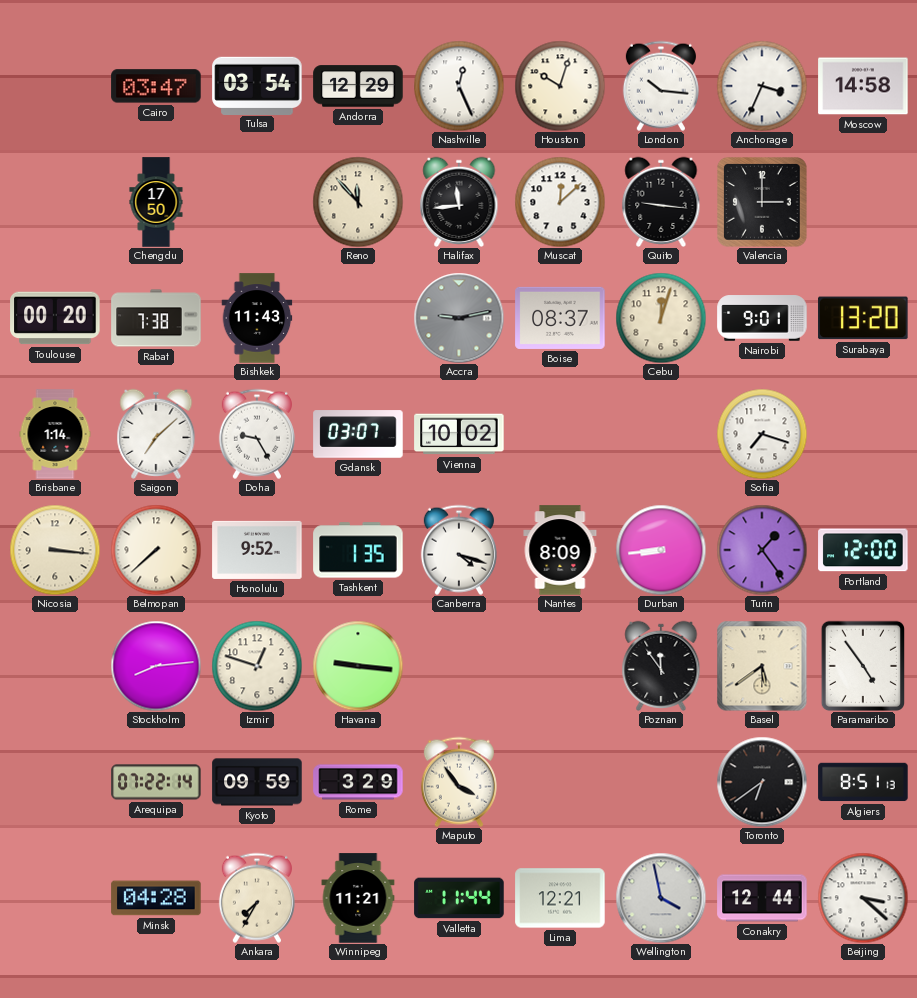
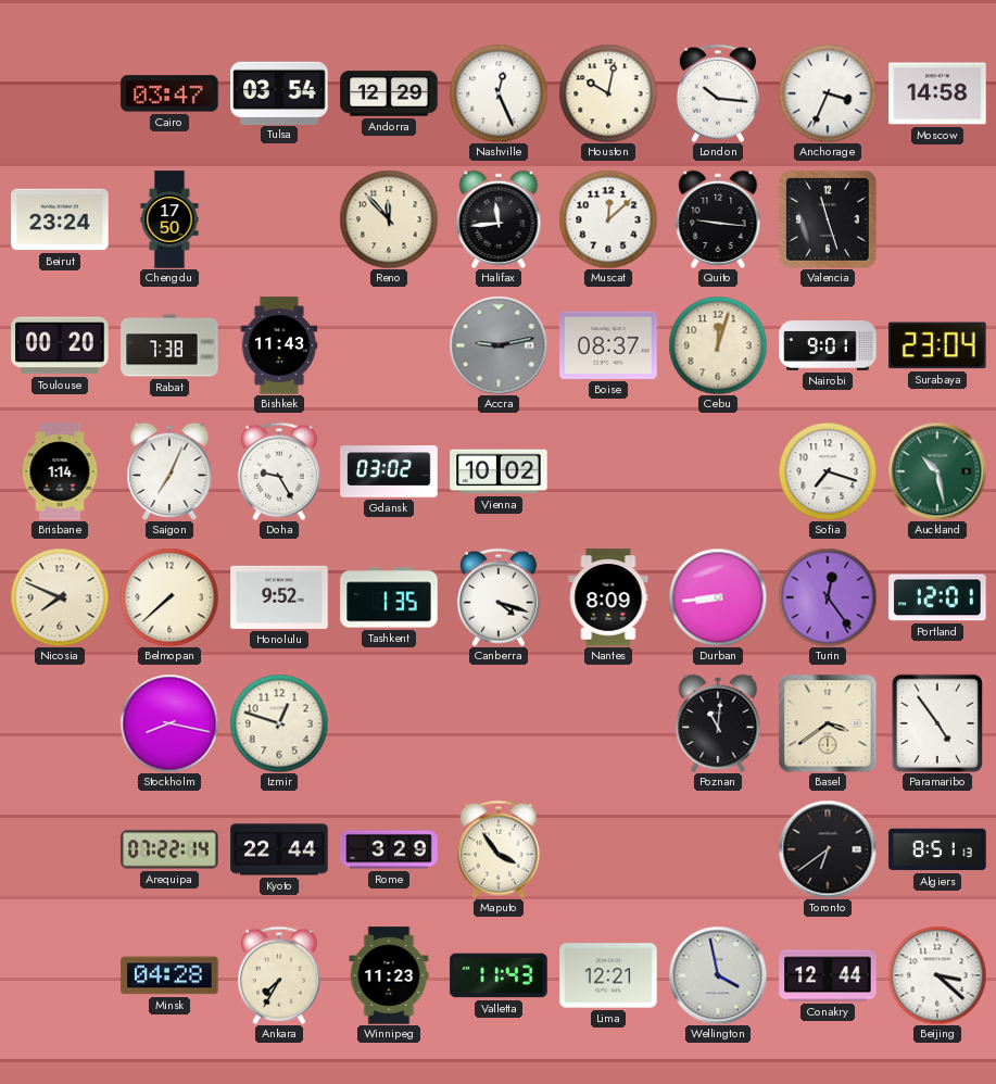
Houston: 10:03 -> 10:02
Beirut: none -> 23:24
Valencia: 3:00 -> 11:27
Surabaya: 13:20 -> 23:04
Saigon: 7:08 -> 7:04
Gdansk: 03:07 -> 03:02
Auckland: none -> 10:28
Nicosia: 3:16 -> 7:49
Turin: 1:24 -> 12:24
Portland: 12:00 -> 12:01
Stockholm: 8:14 -> 8:17
Havana: 9:16 -> none
Poznan: 11:54 -> 11:01
Basel: 5:39 -> 3:39
Kyoto: 09:59 -> 22:44
Winnipeg: 11:21 -> 11:23
Valletta: 11:44 -> 11:43
